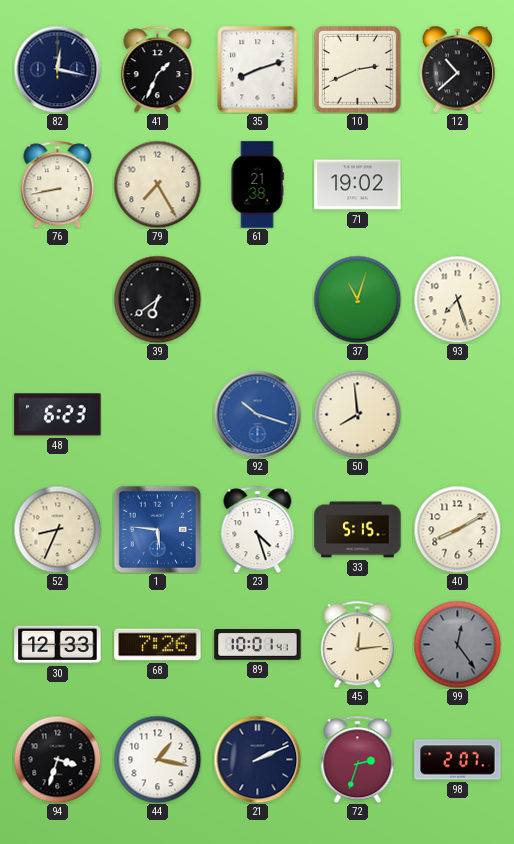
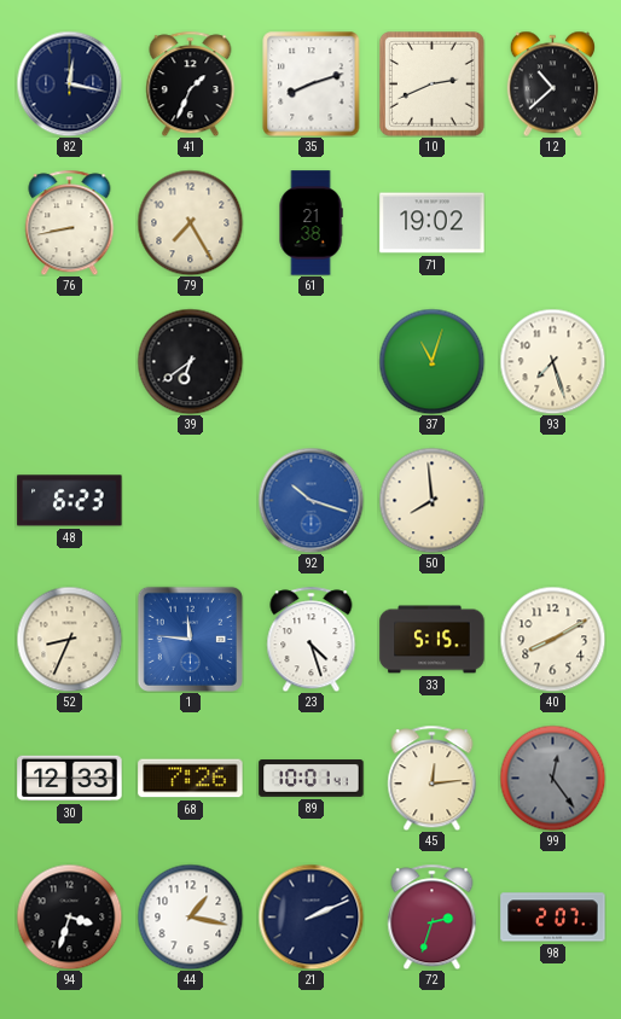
1: 5:46 -> 11:46
